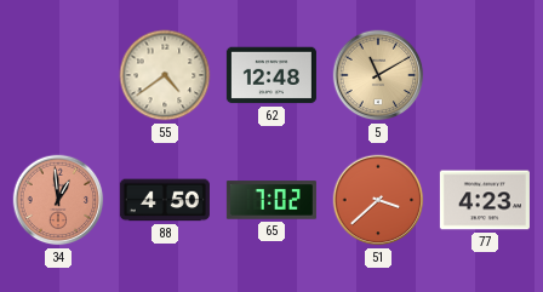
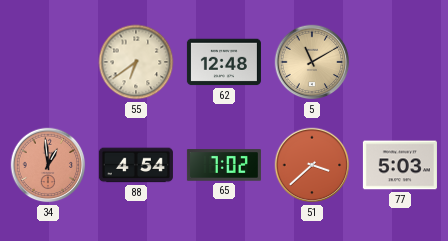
55: 4:39 -> 6:39
88: 4:50 -> 4:54
77: 4:23 -> 5:03
